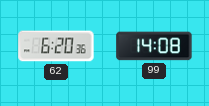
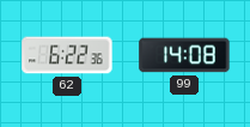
62: 6:20 -> 6:22
